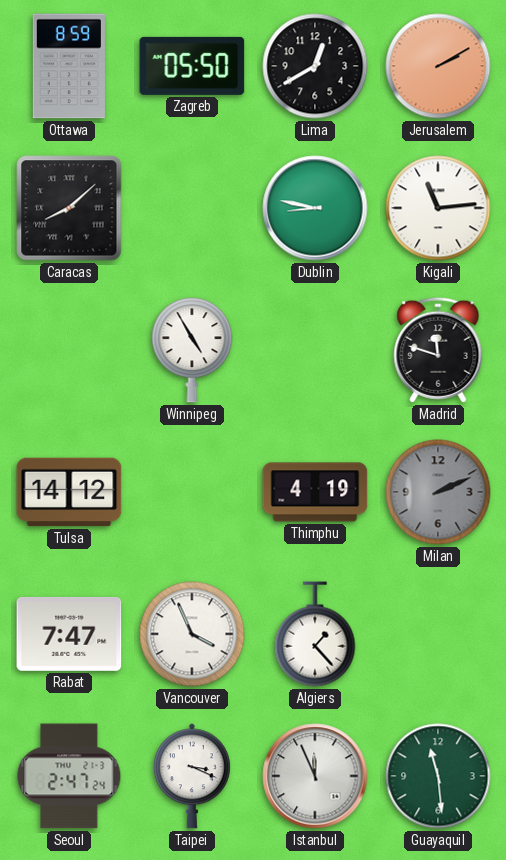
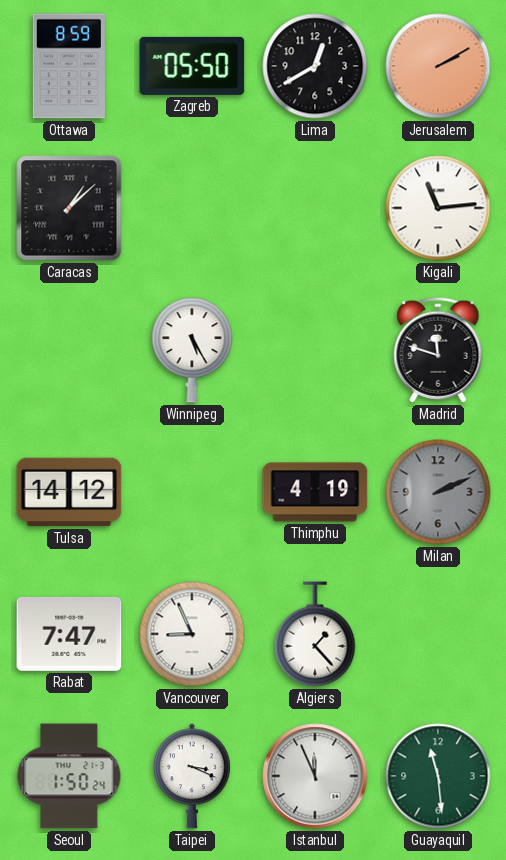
Caracas: 8:08 -> 1:08
Dublin: 8:47 -> none
Winnipeg: 4:55 -> 5:25
Vancouver: 3:56 -> 8:56
Seoul: 2:47 -> 1:50
